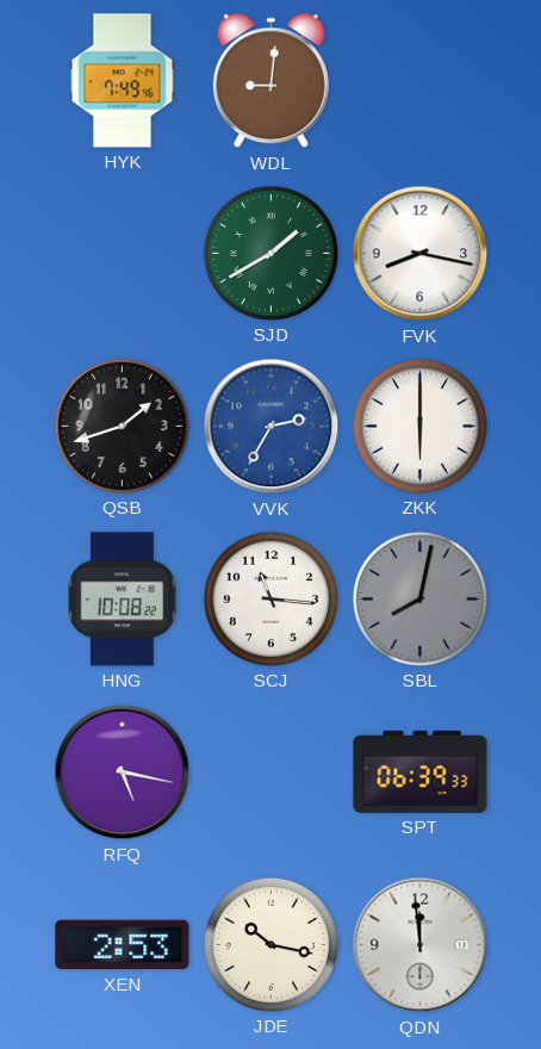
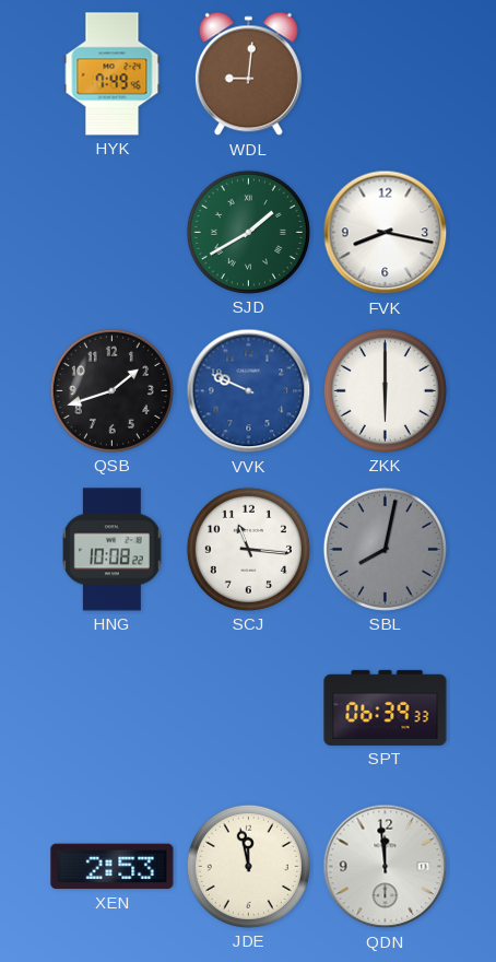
VVK: 2:35 -> 9:49
RFQ: 5:17 -> none
JDE: 10:17 -> 11:58
